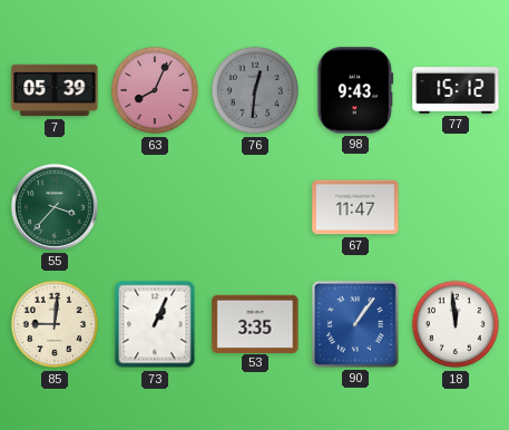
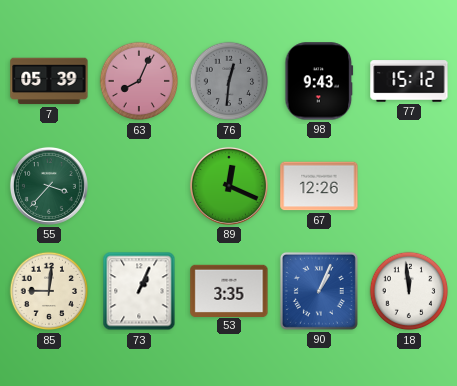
89: none -> 12:19
67: 11:47 -> 12:26
90: 1:06 -> 1:04
